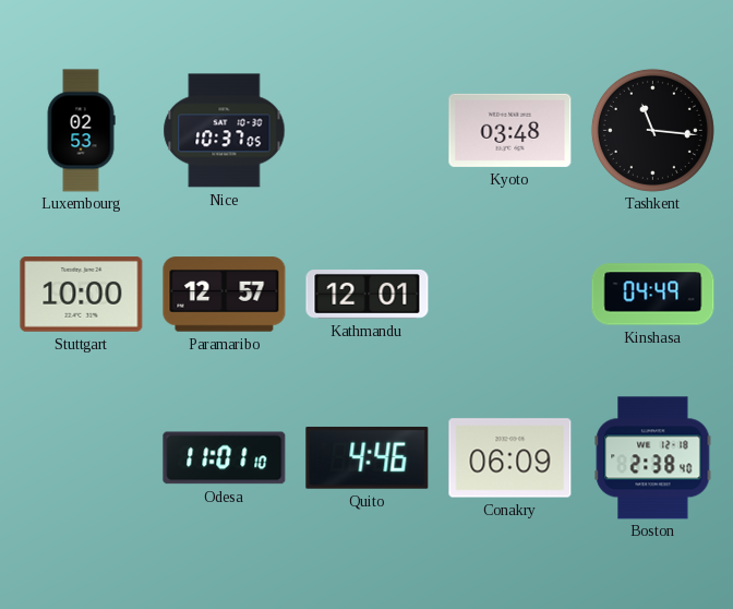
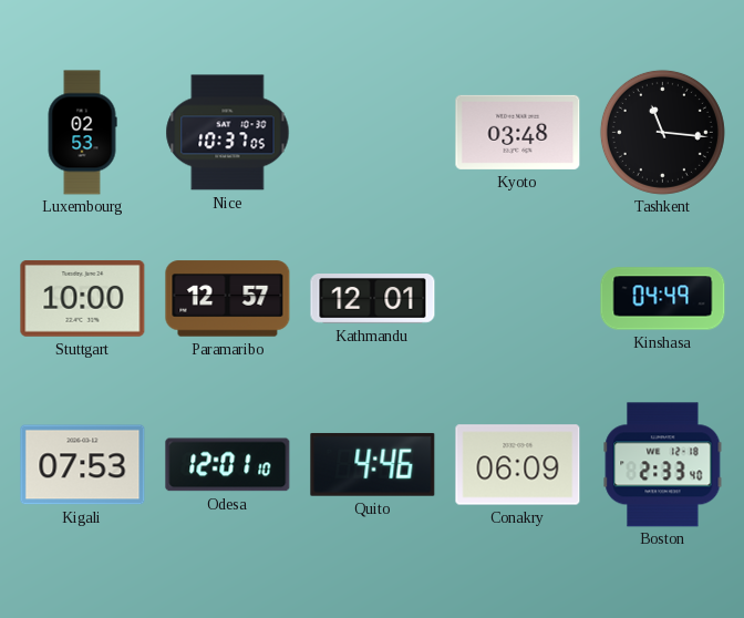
Kigali: none -> 07:53
Odesa: 11:01 -> 12:01
Boston: 2:38 -> 2:33
